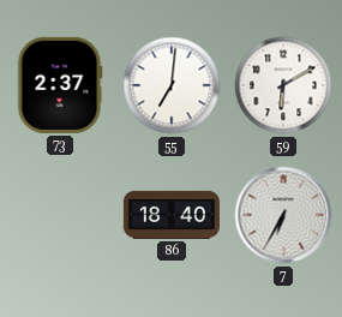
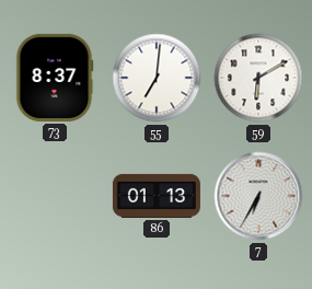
73: 2:37 -> 8:37
86: 18:40 -> 01:13
